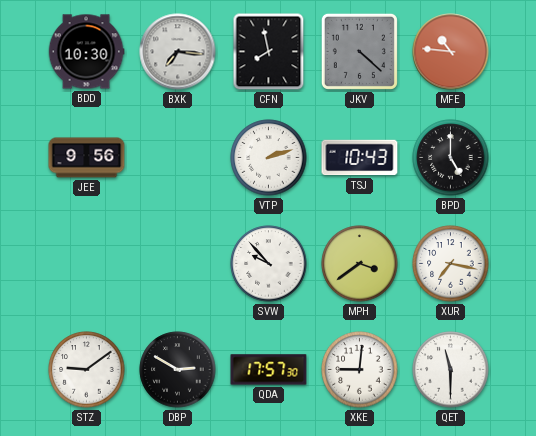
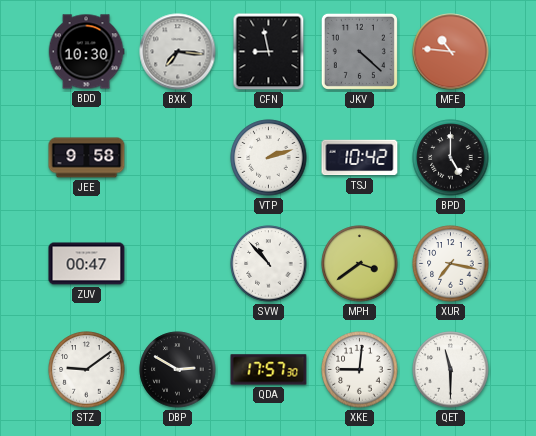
CFN: 7:58 -> 8:58
JEE: 9:56 -> 9:58
TSJ: 10:43 -> 10:42
ZUV: none -> 00:47
SVW: 9:53 -> 10:53
